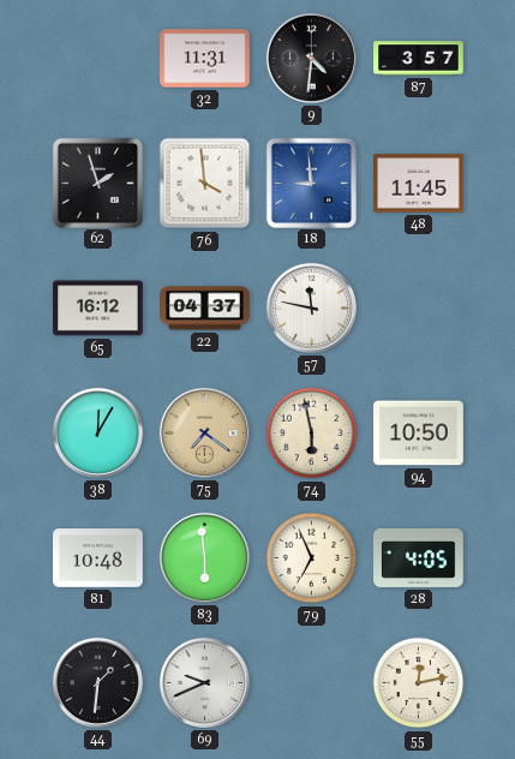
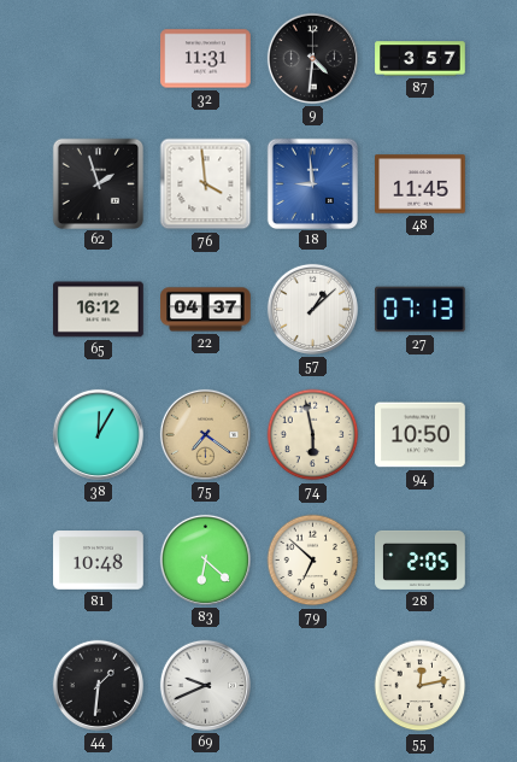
57: 11:47 -> 1:08
27: none -> 07:13
83: 5:59 -> 6:22
79: 6:56 -> 6:52
28: 4:05 -> 2:05
